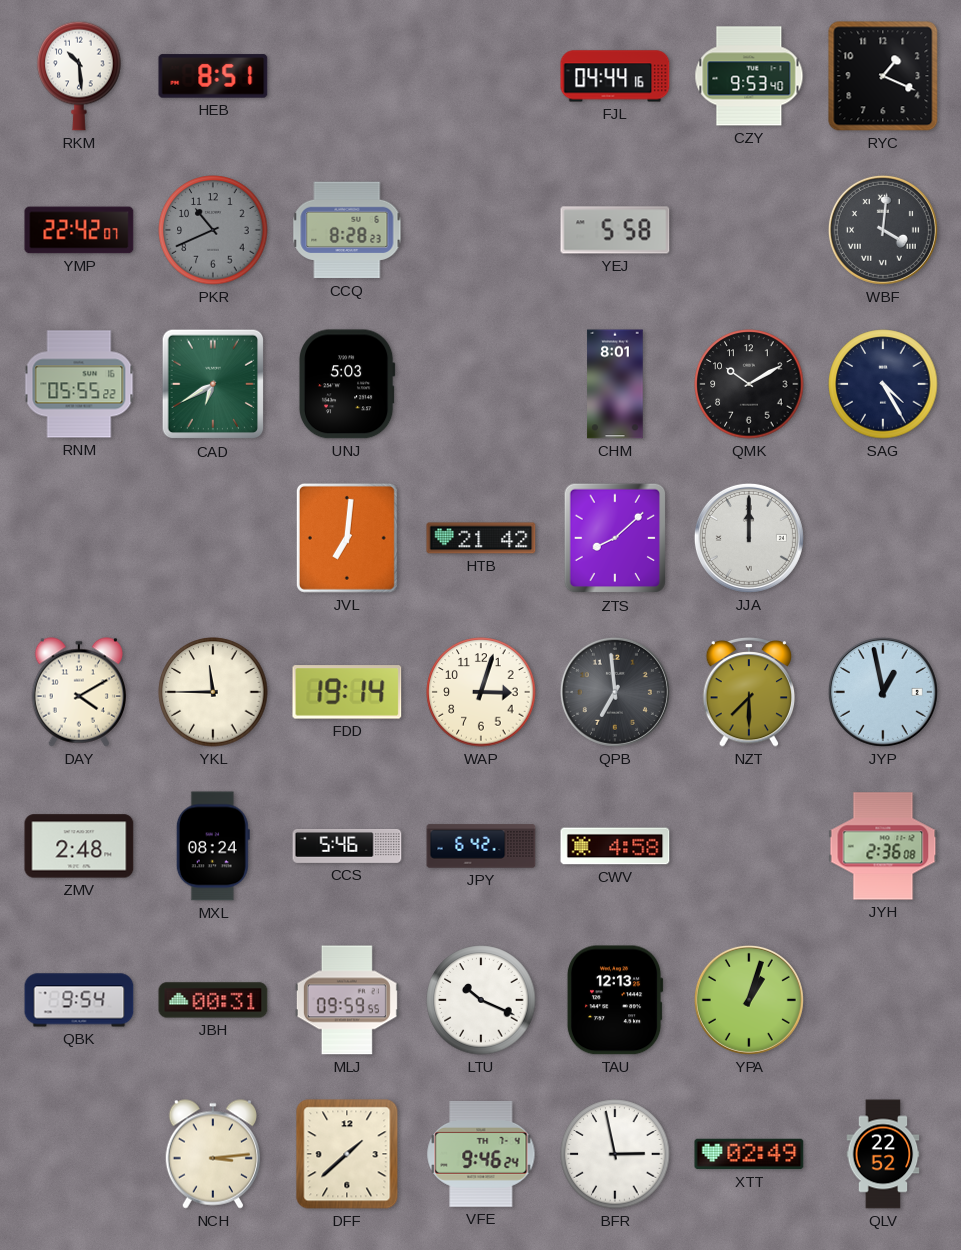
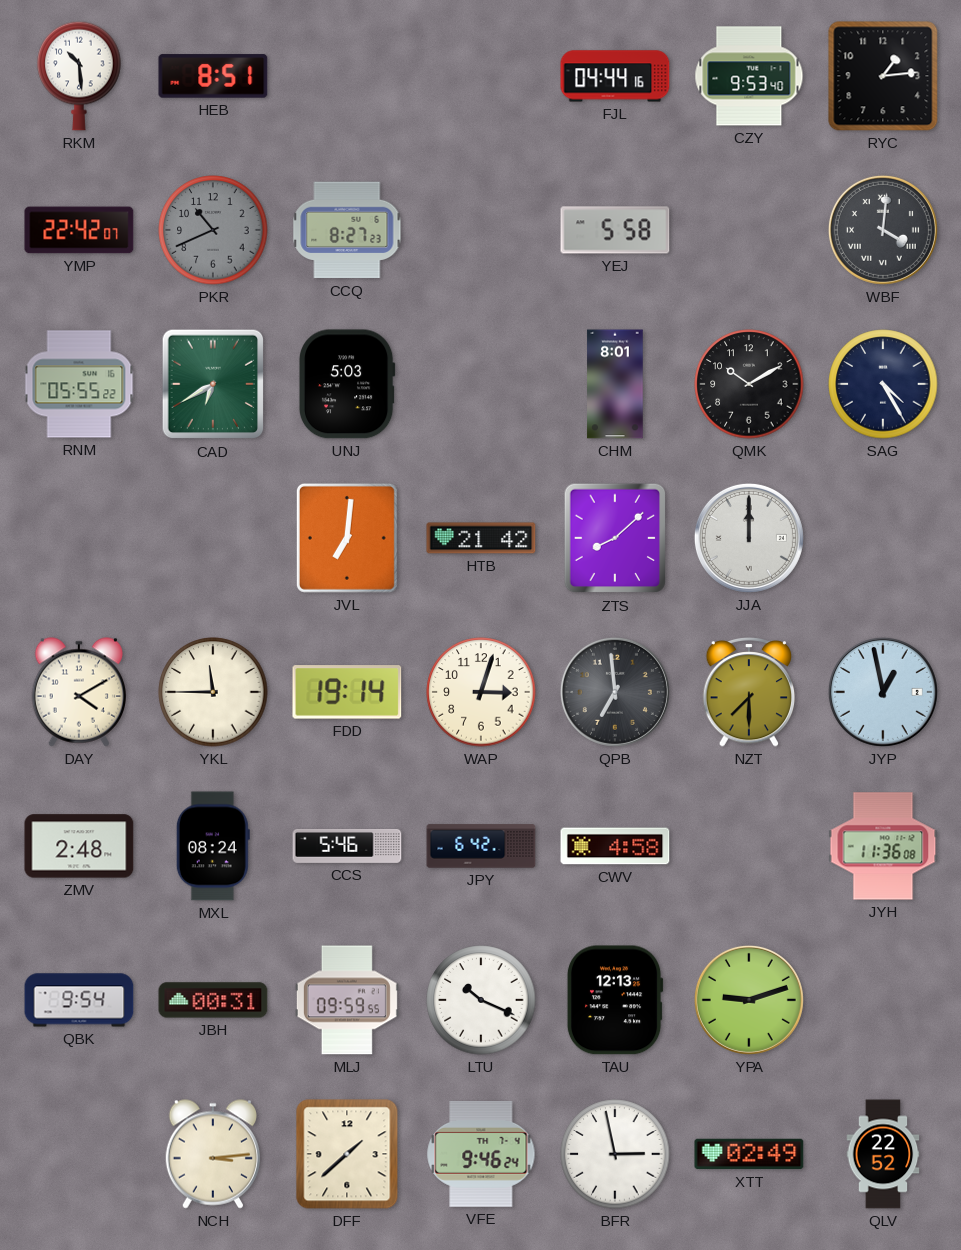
RYC: 1:19 -> 1:14
CCQ: 8:28 -> 8:27
JYH: 2:36 -> 11:36
YPA: 1:03 -> 9:12
